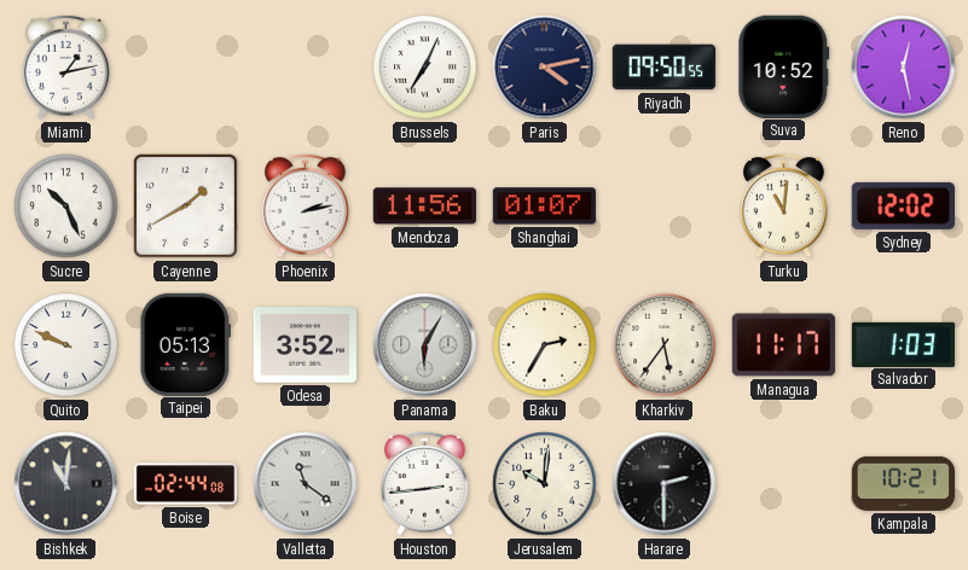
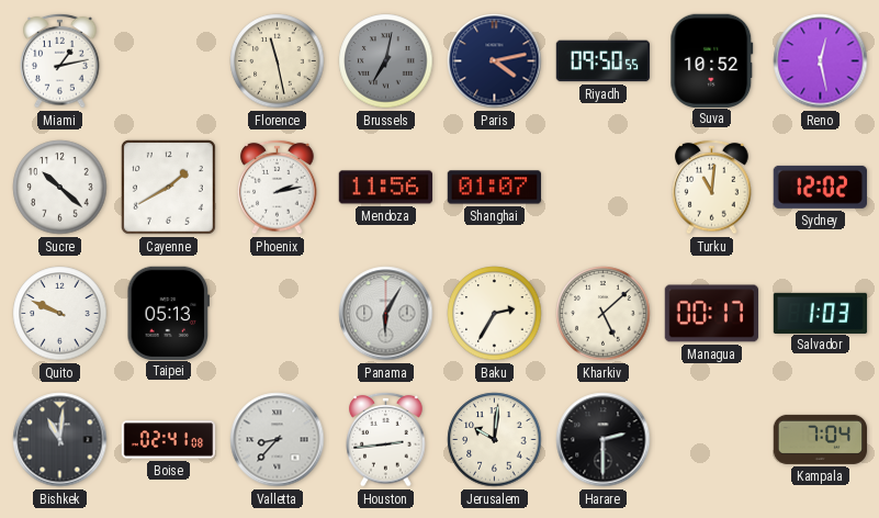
Florence: none -> 11:28
Brussels: 7:04 -> 7:02
Brussels dial: white -> grey
Sucre: 10:26 -> 10:22
Odesa: 3:52 -> none
Kharkiv: 5:36 -> 5:08
Managua: 11:17 -> 00:17
Boise: 02:44 -> 02:41
Valletta: 11:21 -> 8:37
Kampala: 10:21 -> 7:04
